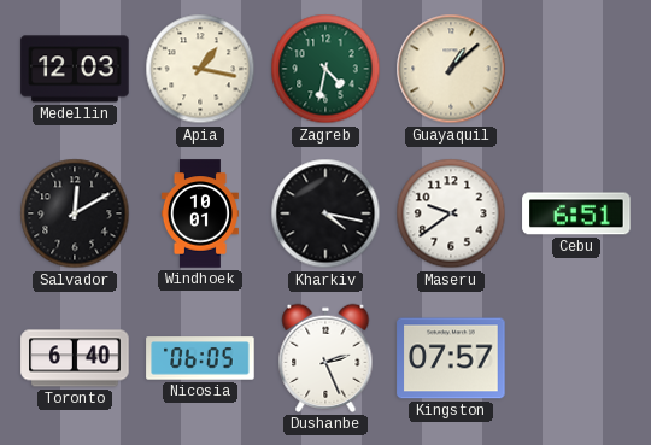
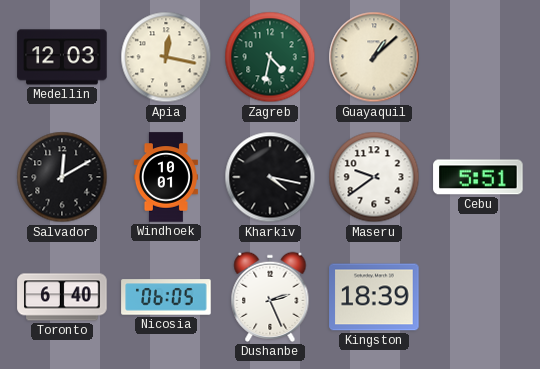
Apia: 1:17 -> 12:17
Cebu: 6:51 -> 5:51
Kingston: 07:57 -> 18:39
